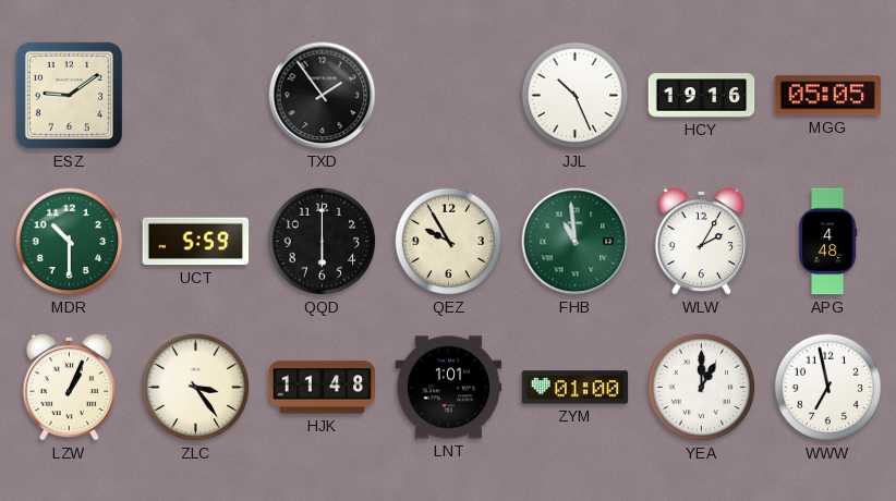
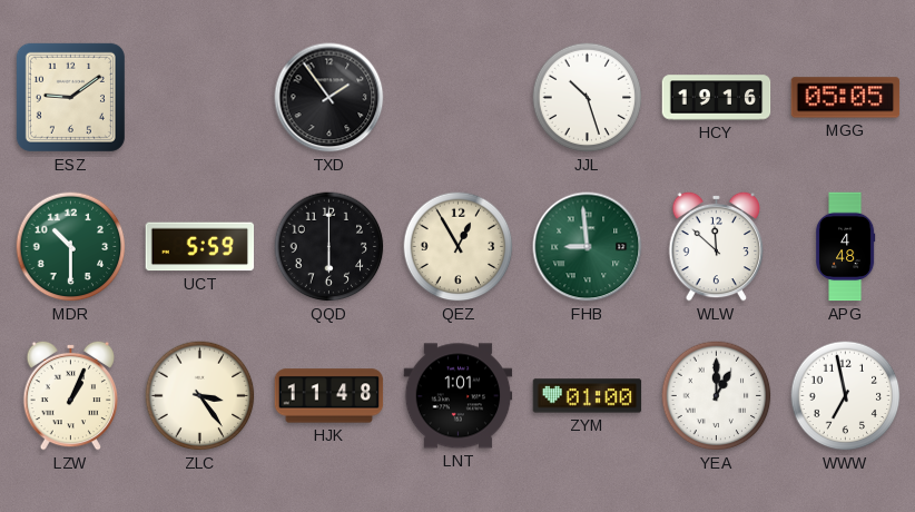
JJL: 10:26 -> 10:27
QEZ: 9:55 -> 12:55
FHB: 10:59 -> 8:59
WLW: 2:05 -> 11:52
